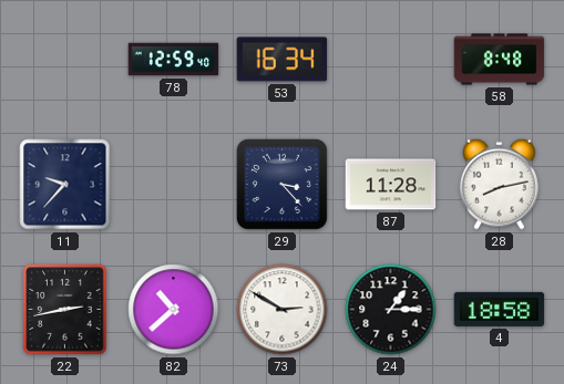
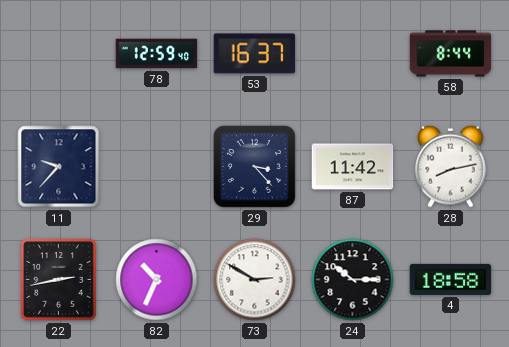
53: 16:34 -> 16:37
58: 8:48 -> 8:44
87: 11:28 -> 11:42
82: 10:38 -> 10:34
24: 1:15 -> 10:15
